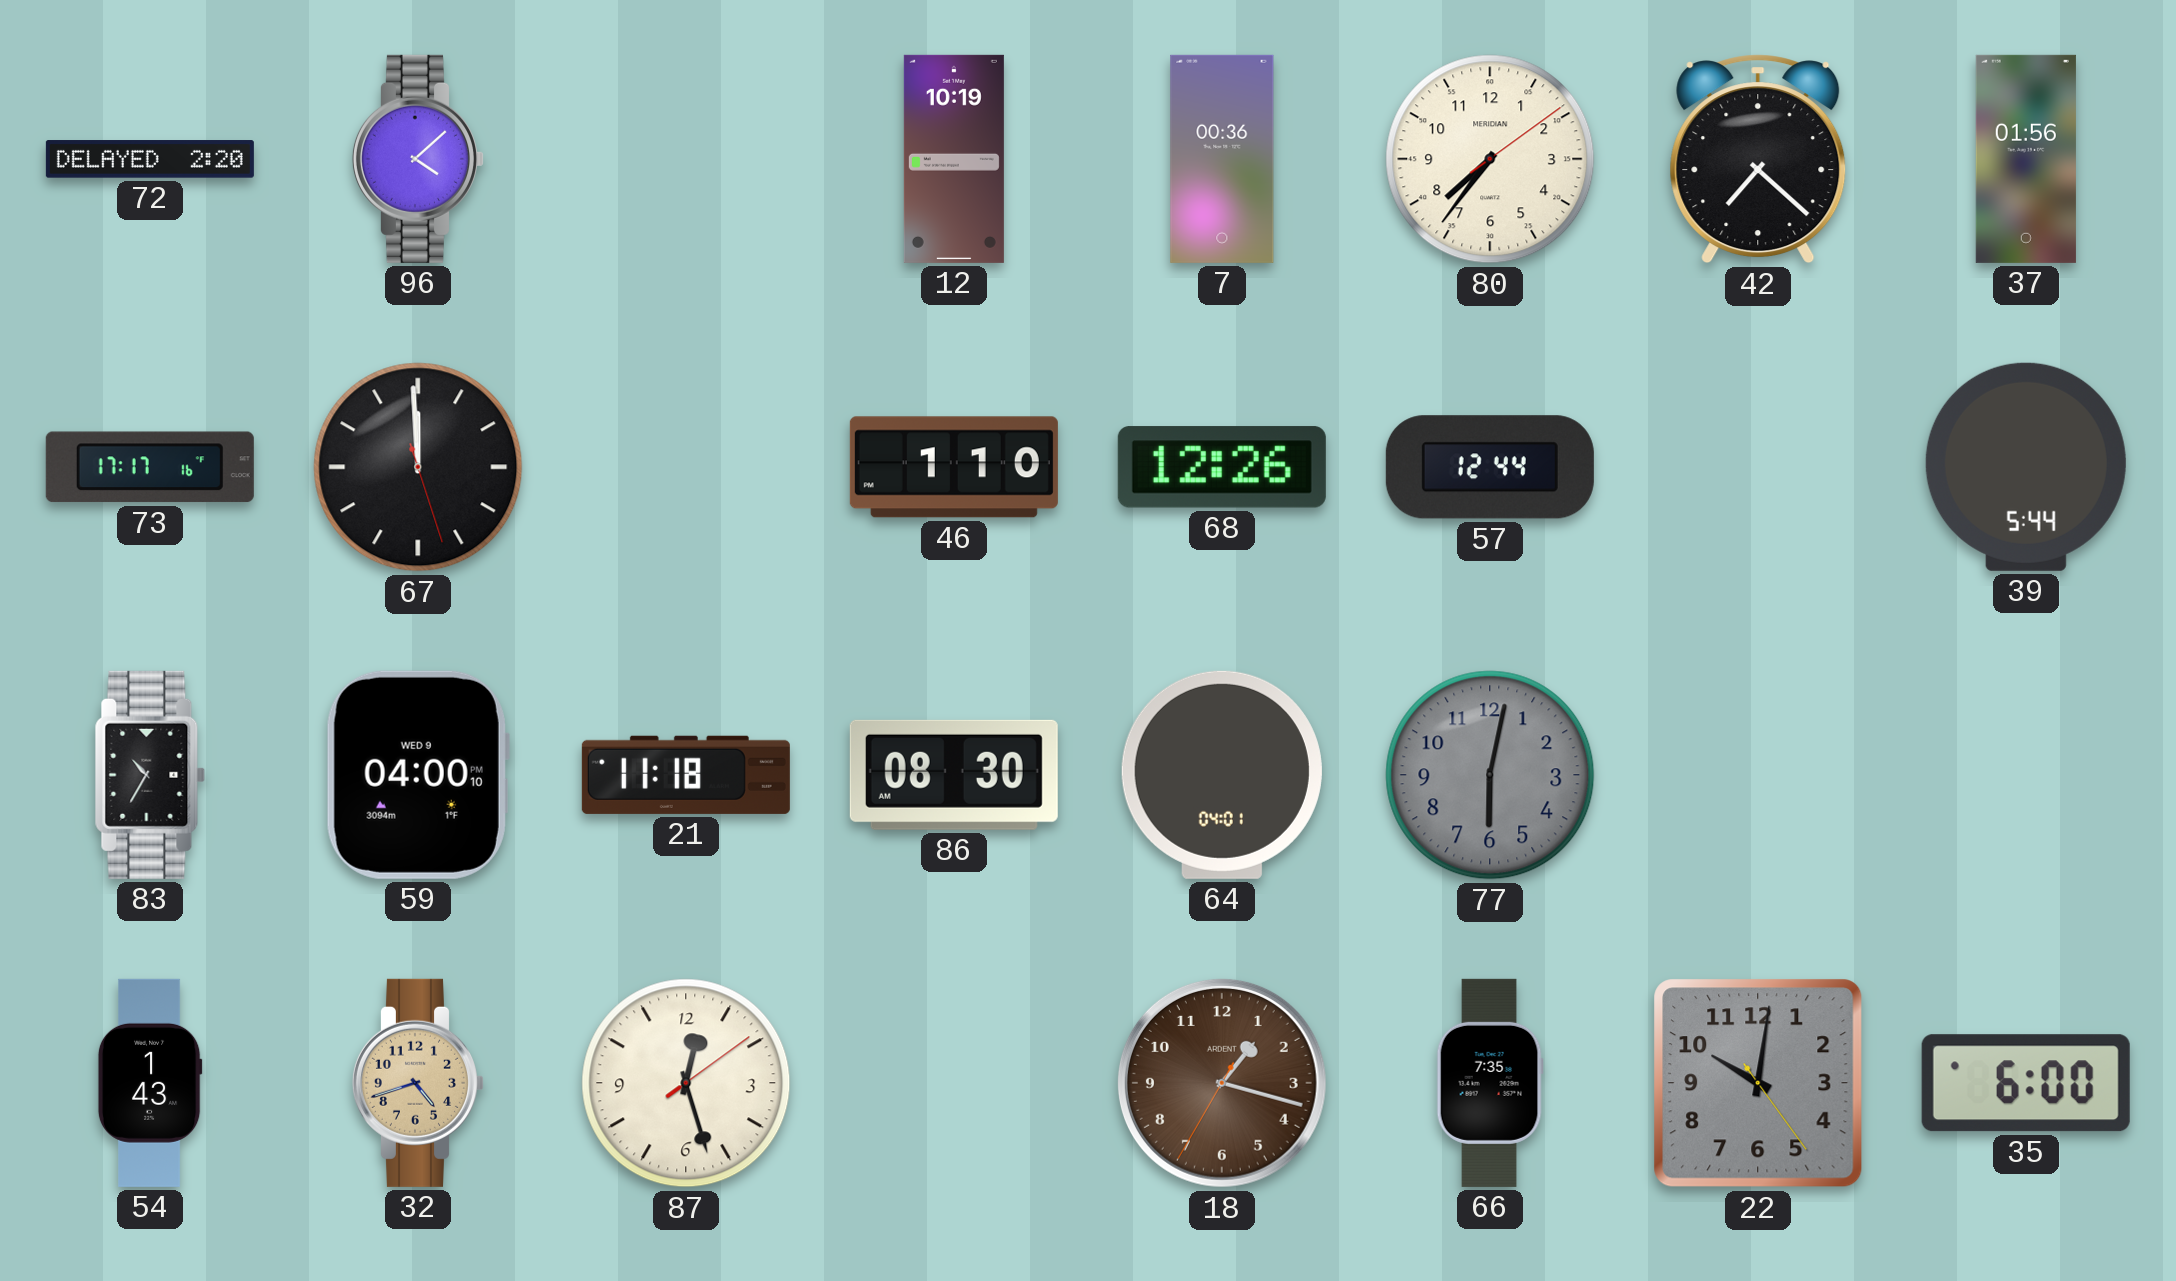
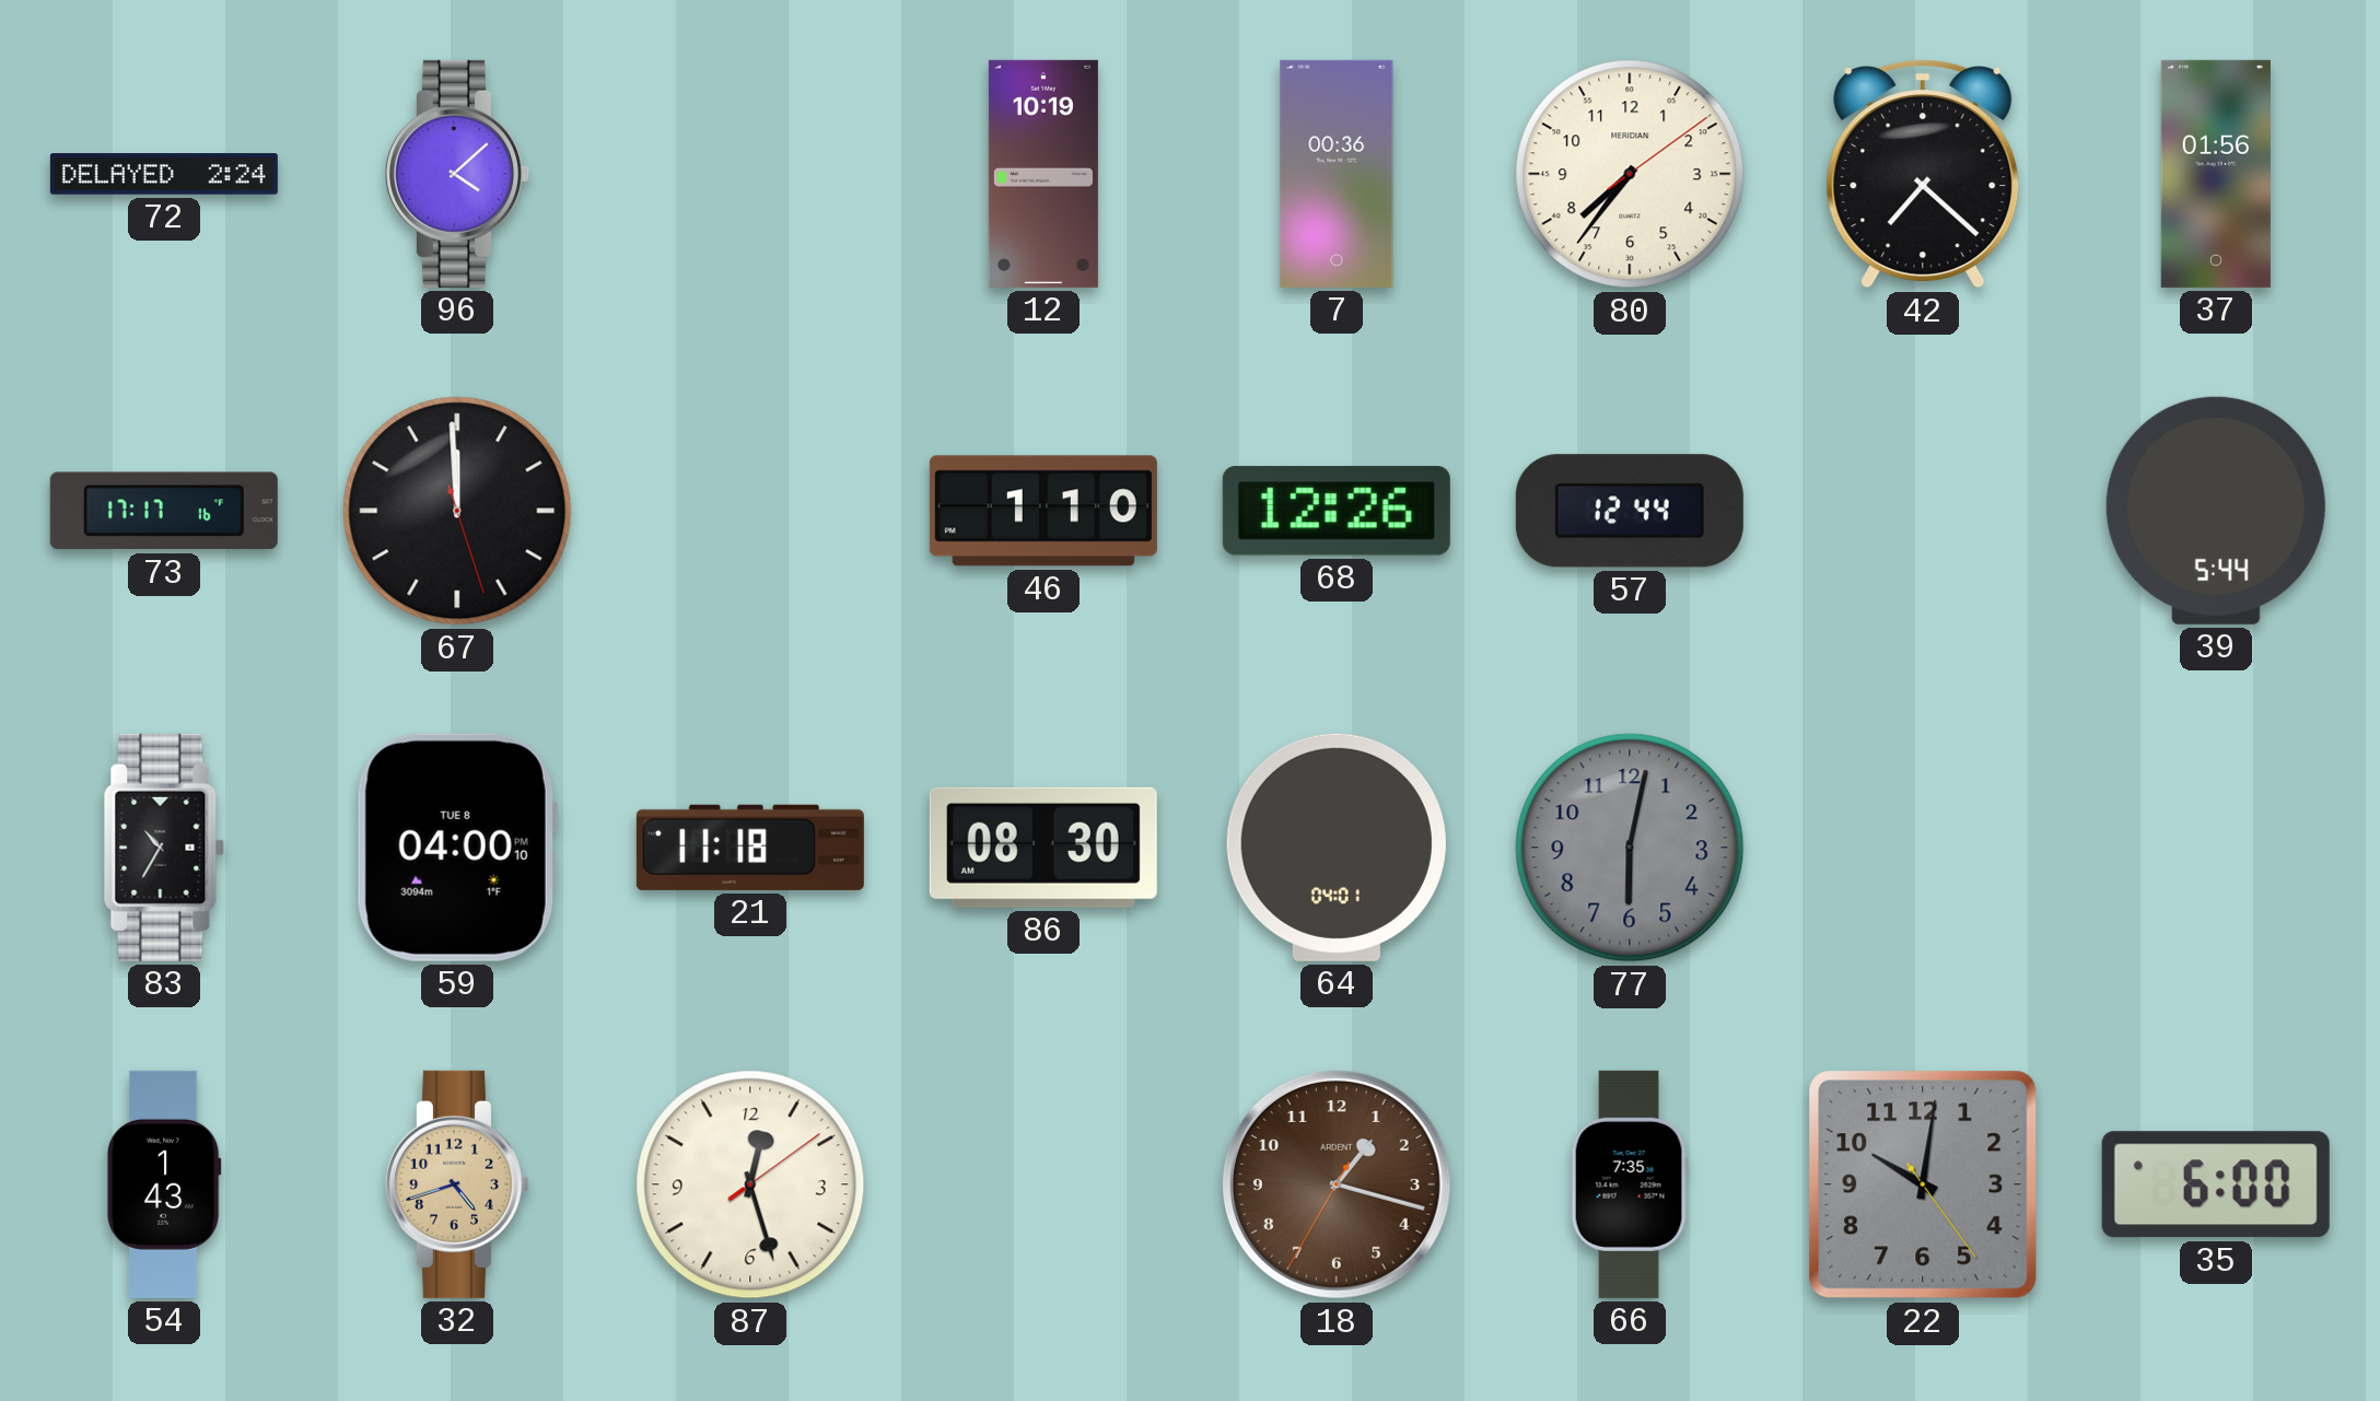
72: 2:20 -> 2:24
59 date: WED 9 -> TUE 8
